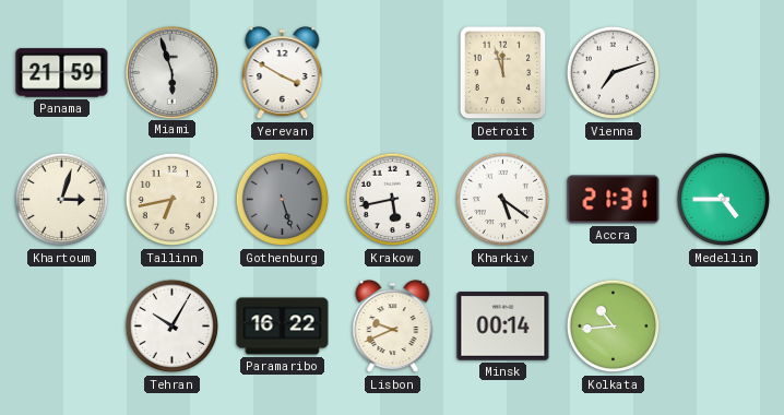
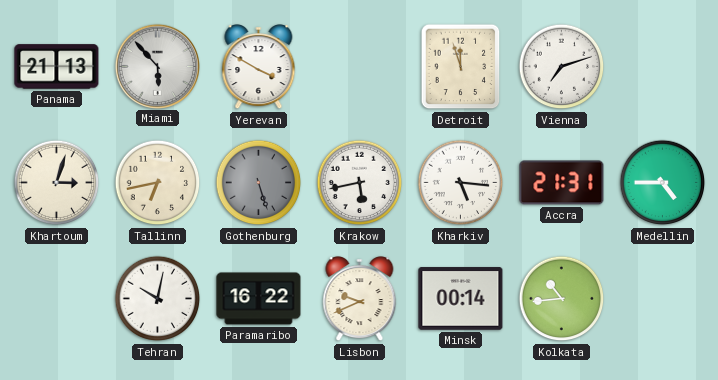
Panama: 21:59 -> 21:13
Miami: 5:57 -> 5:53
Kharkiv: 5:21 -> 5:16
Tehran: 10:05 -> 10:02
